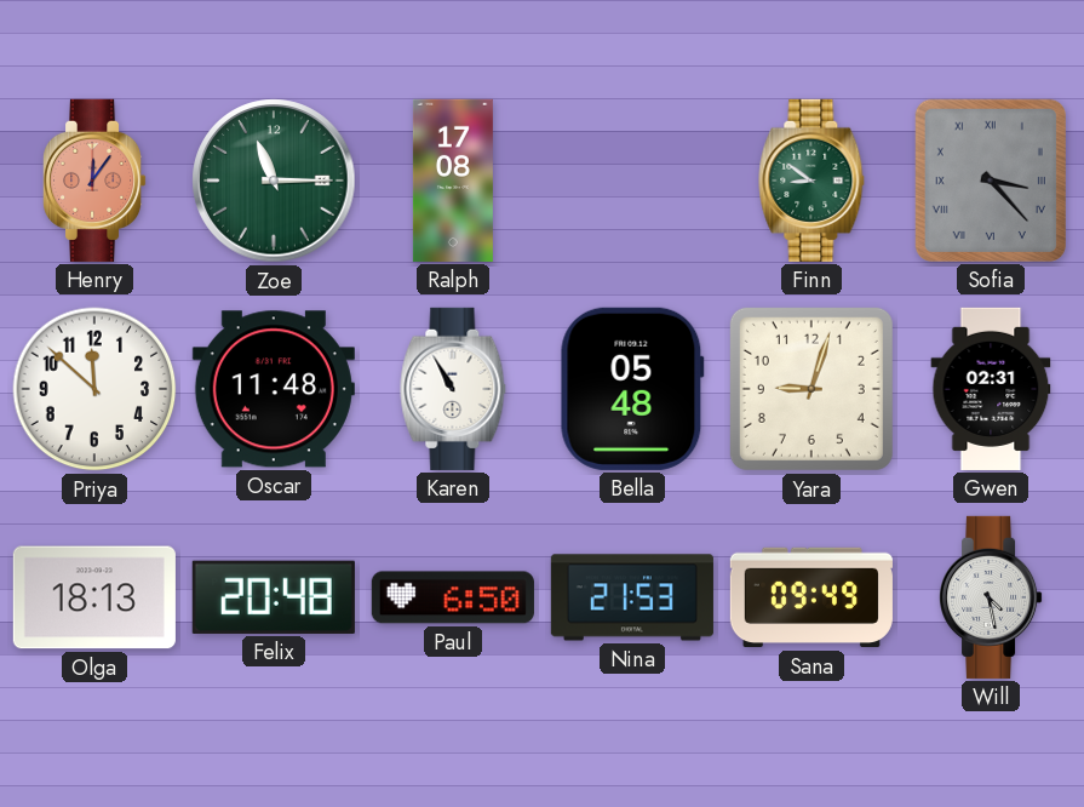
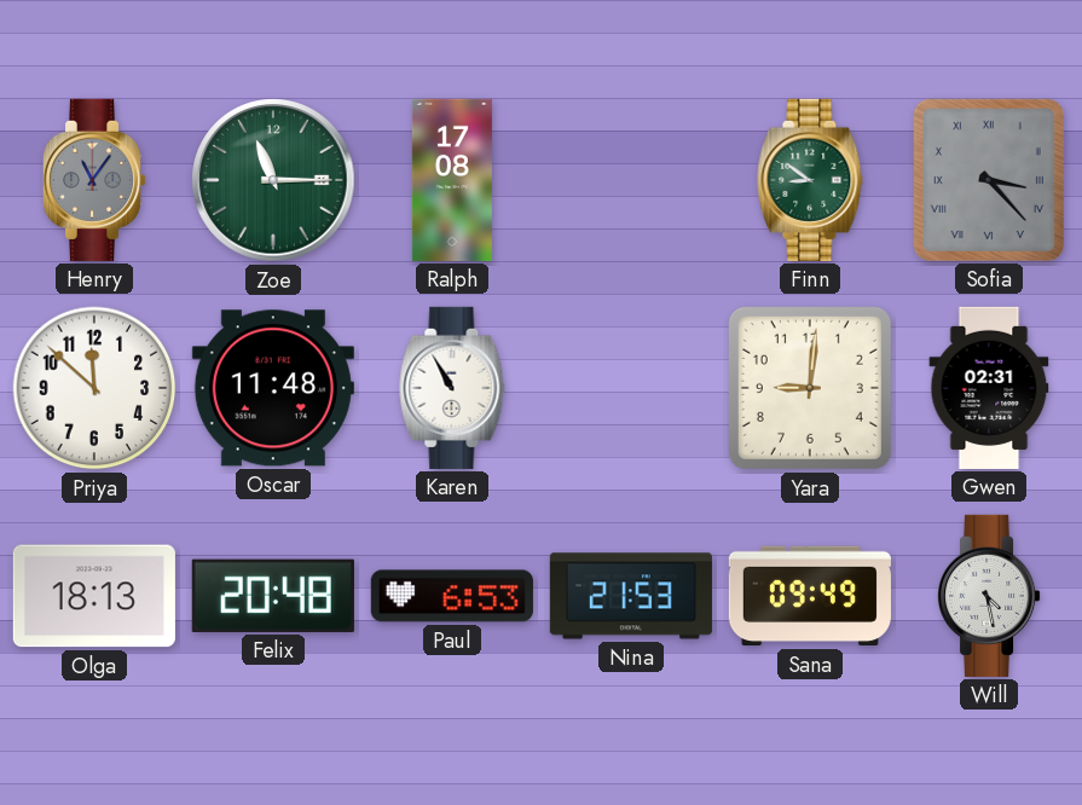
Henry: 12:06 -> 11:06
Henry dial: salmon -> grey
Bella: 05:48 -> none
Yara: 9:03 -> 9:01
Paul: 6:50 -> 6:53
